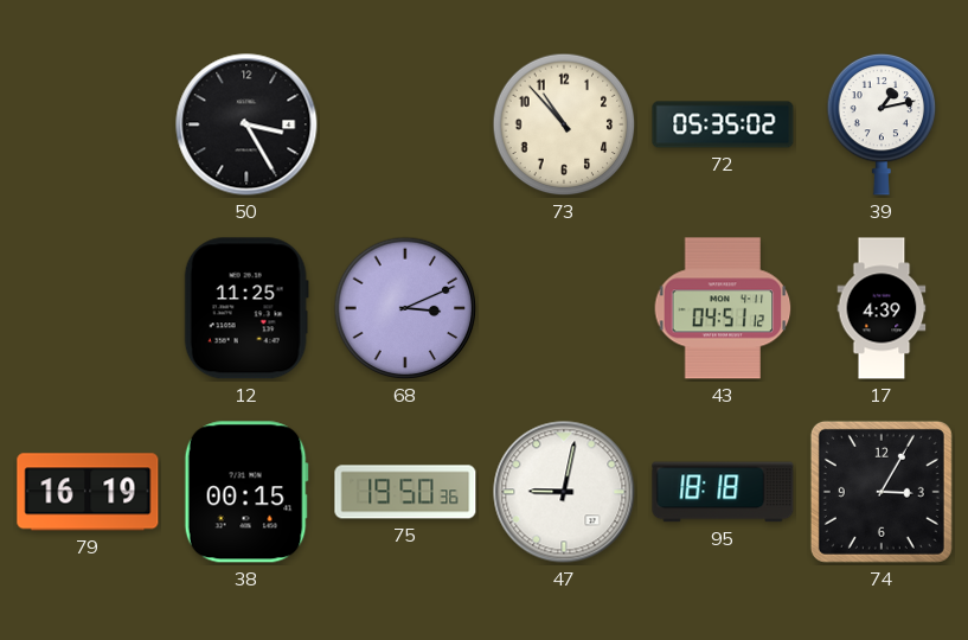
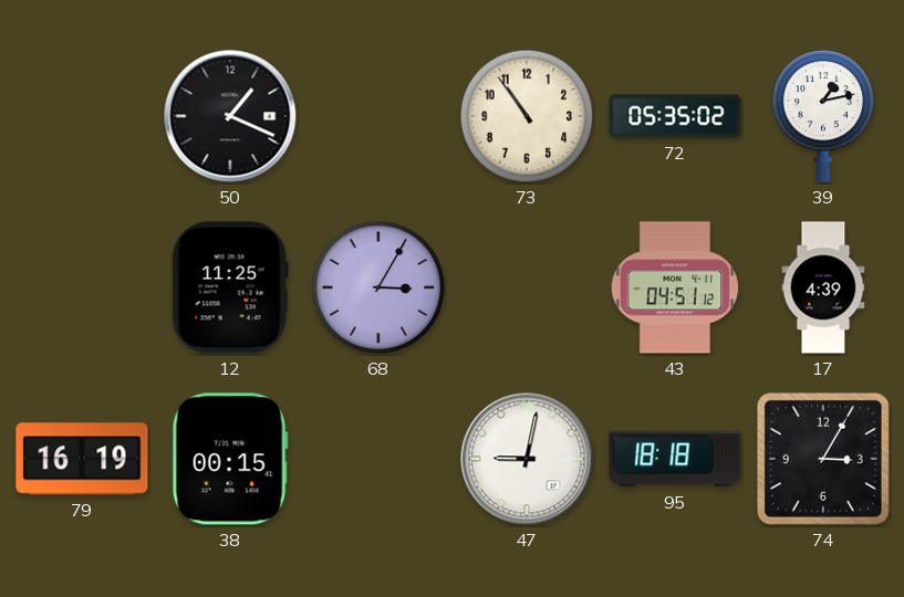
50: 3:25 -> 1:19
73: 10:53 -> 10:54
68: 3:11 -> 3:05
75: 19:50 -> none
